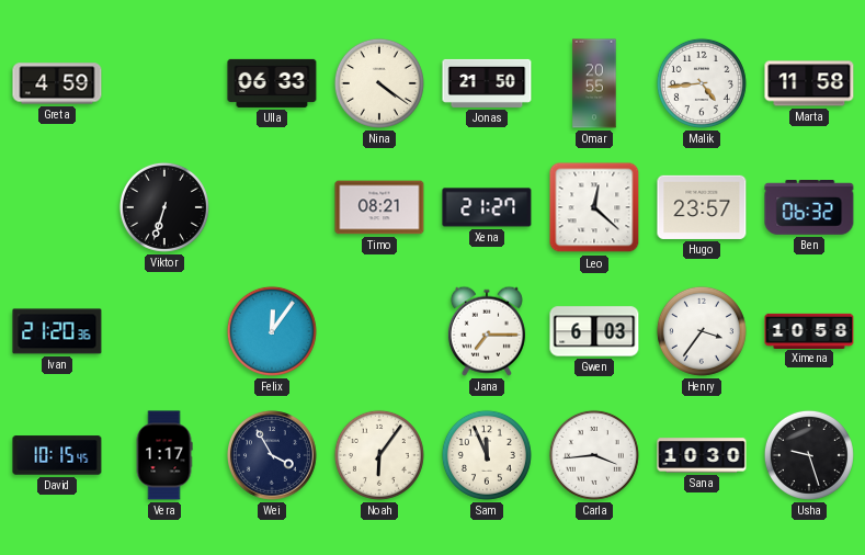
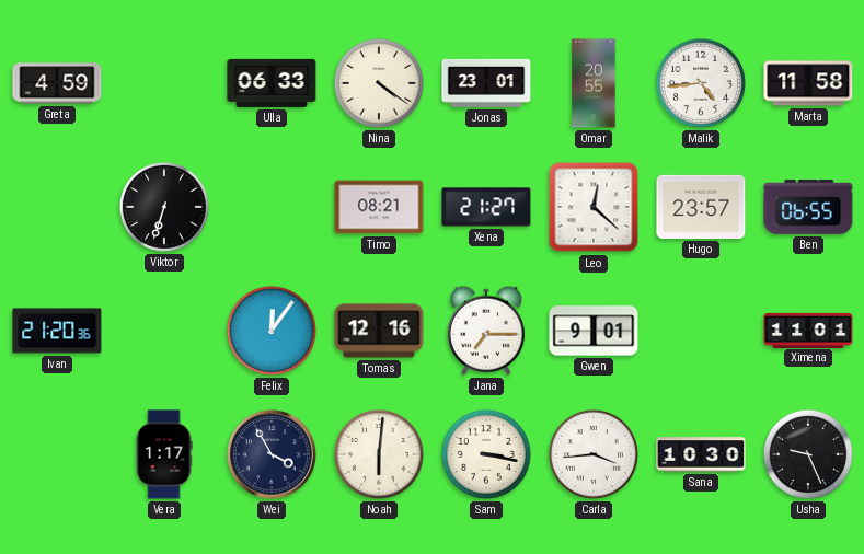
Jonas: 21:50 -> 23:01
Ben: 06:32 -> 06:55
Tomas: none -> 12:16
Gwen: 6:03 -> 9:01
Henry: 3:36 -> none
Ximena: 10:58 -> 11:01
David: 10:15 -> none
Noah: 6:06 -> 6:01
Sam: 11:56 -> 3:17
Usha: 9:27 -> 9:26
